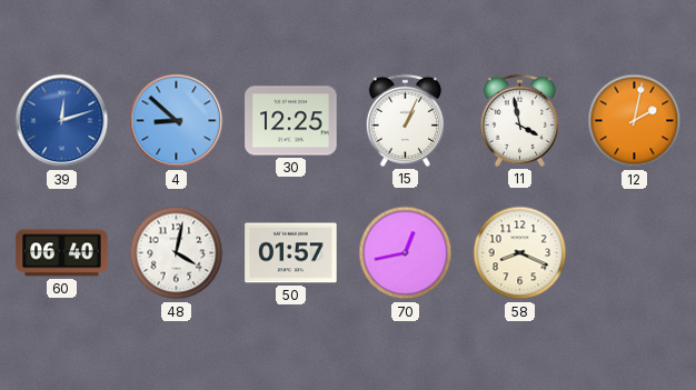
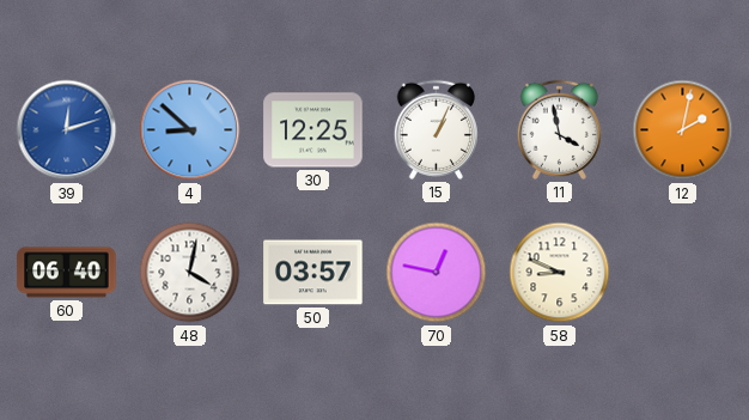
50: 01:57 -> 03:57
70: 12:43 -> 12:47
58: 8:19 -> 8:49
